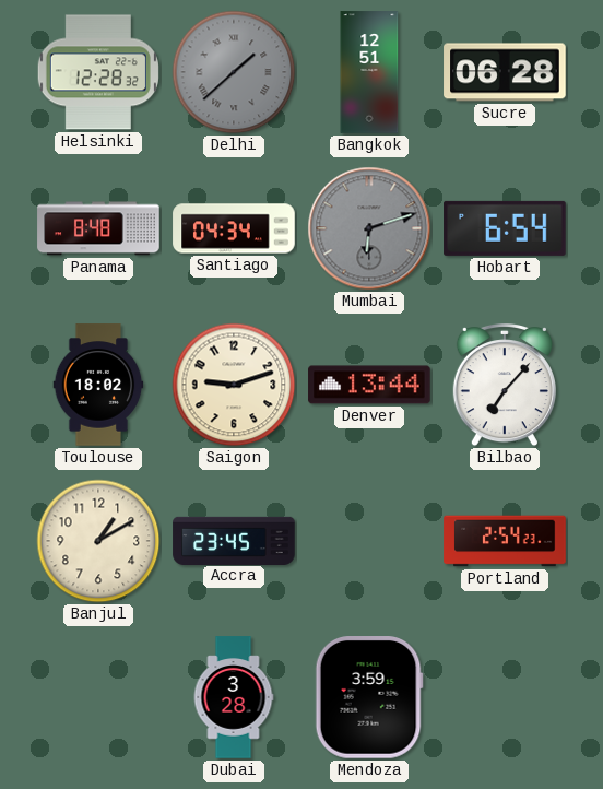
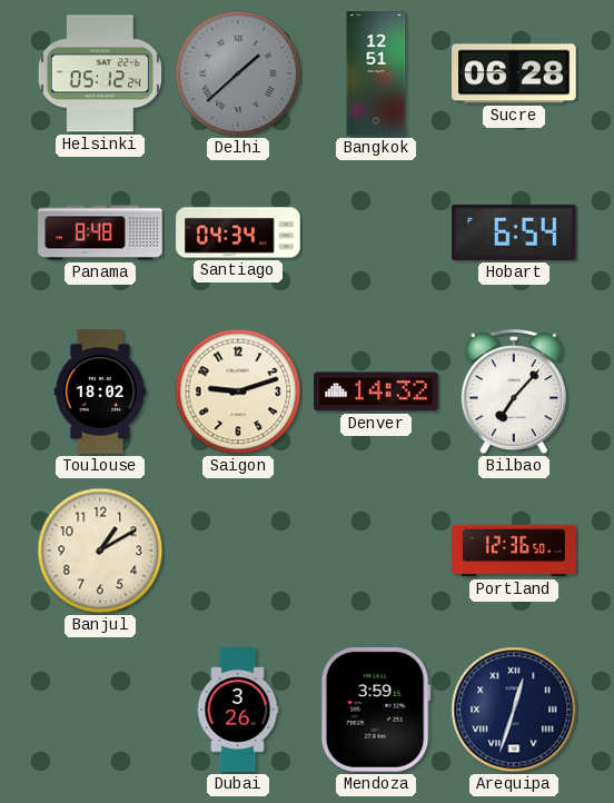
Helsinki: 12:28 -> 05:12
Mumbai: 6:12 -> none
Denver: 13:44 -> 14:32
Accra: 23:45 -> none
Portland: 2:54 -> 12:36
Dubai: 3:28 -> 3:26
Arequipa: none -> 12:33
